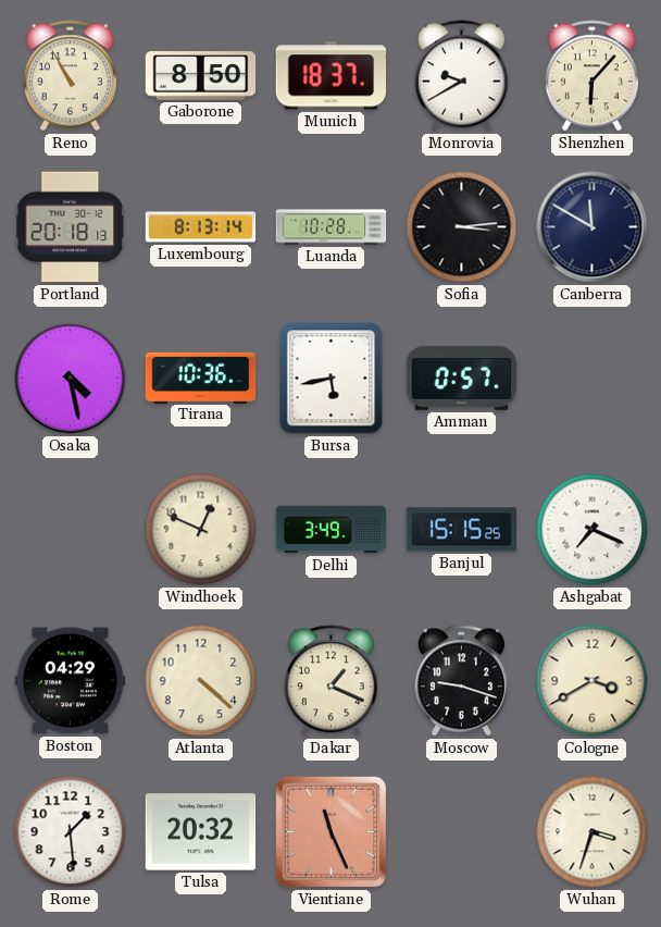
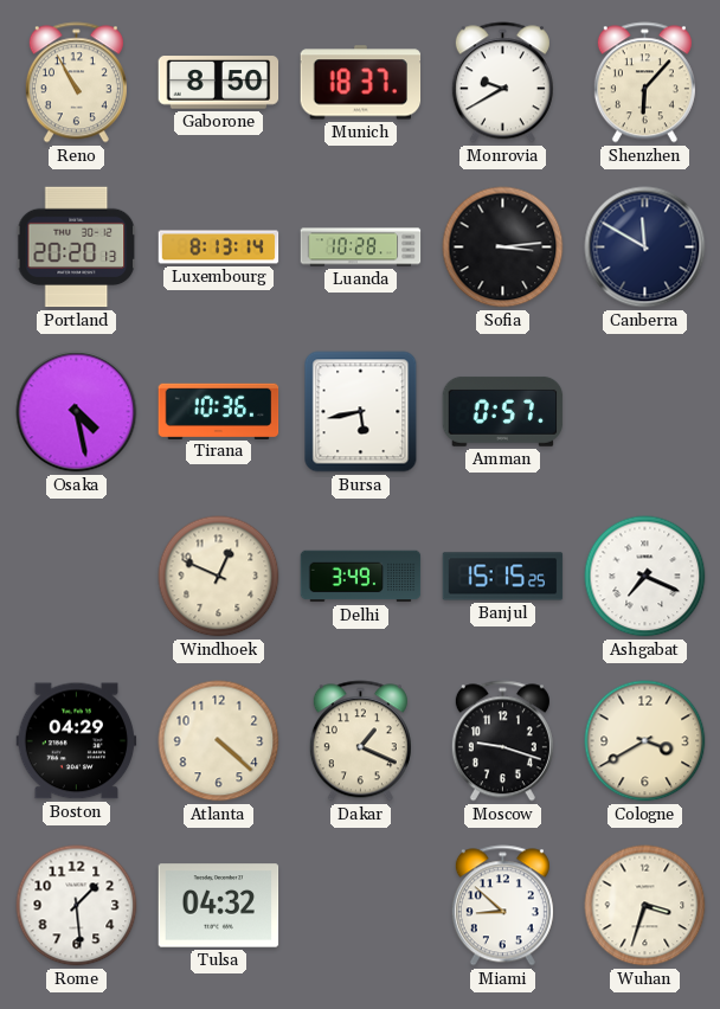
Portland: 20:18 -> 20:20
Tulsa: 20:32 -> 04:32
Vientiane: 11:26 -> none
Miami: none -> 8:52
